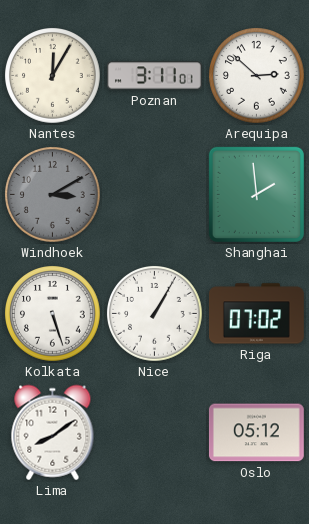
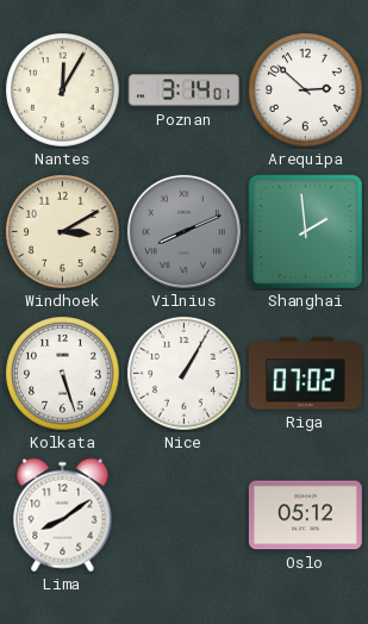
Poznan: 3:11 -> 3:14
Windhoek dial: grey -> cream
Vilnius: none -> 8:11
